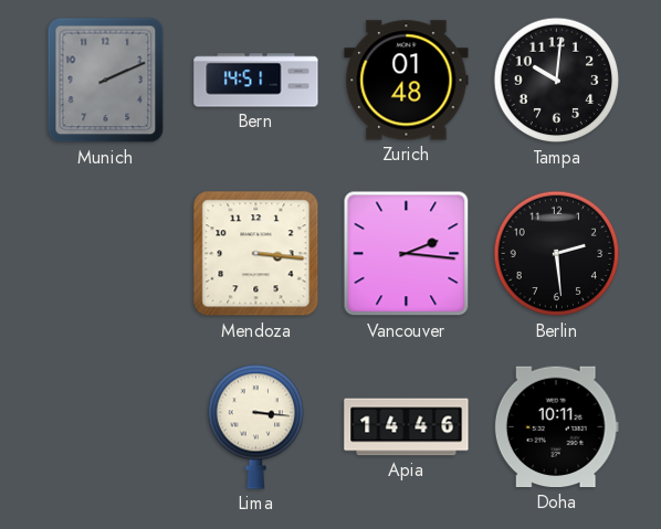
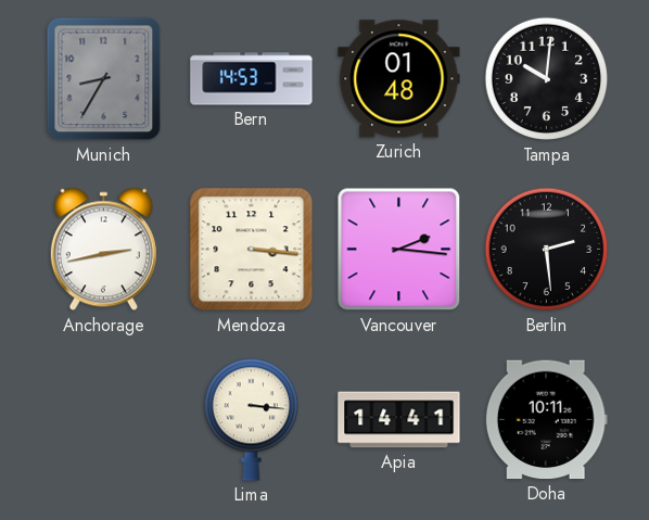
Munich: 2:11 -> 8:35
Bern: 14:51 -> 14:53
Anchorage: none -> 2:43
Apia: 14:46 -> 14:41
